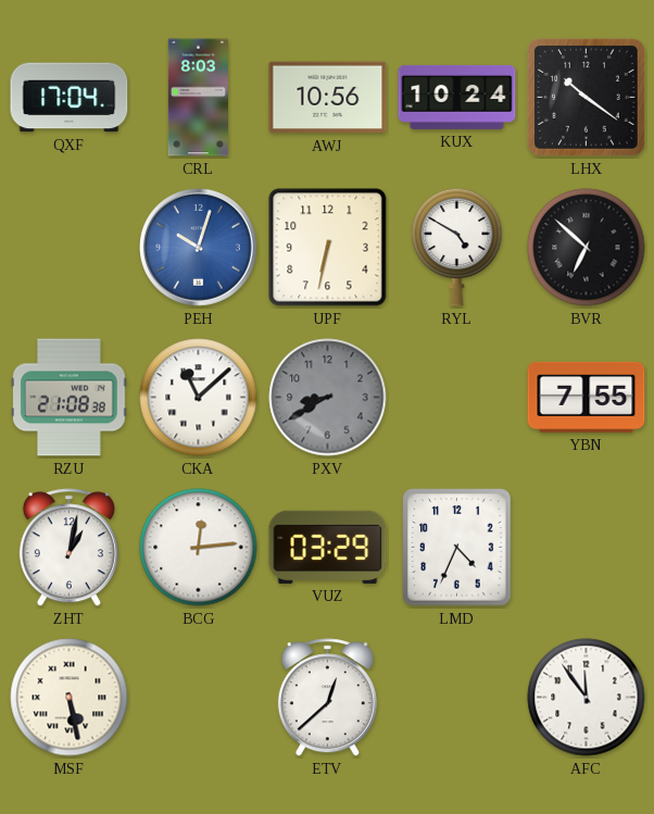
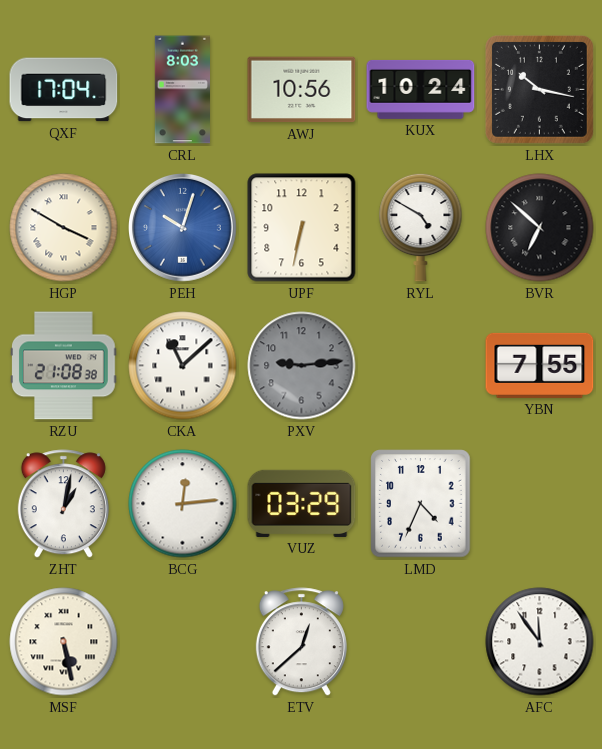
LHX: 10:21 -> 10:17
HGP: none -> 3:50
PXV: 8:40 -> 9:14
